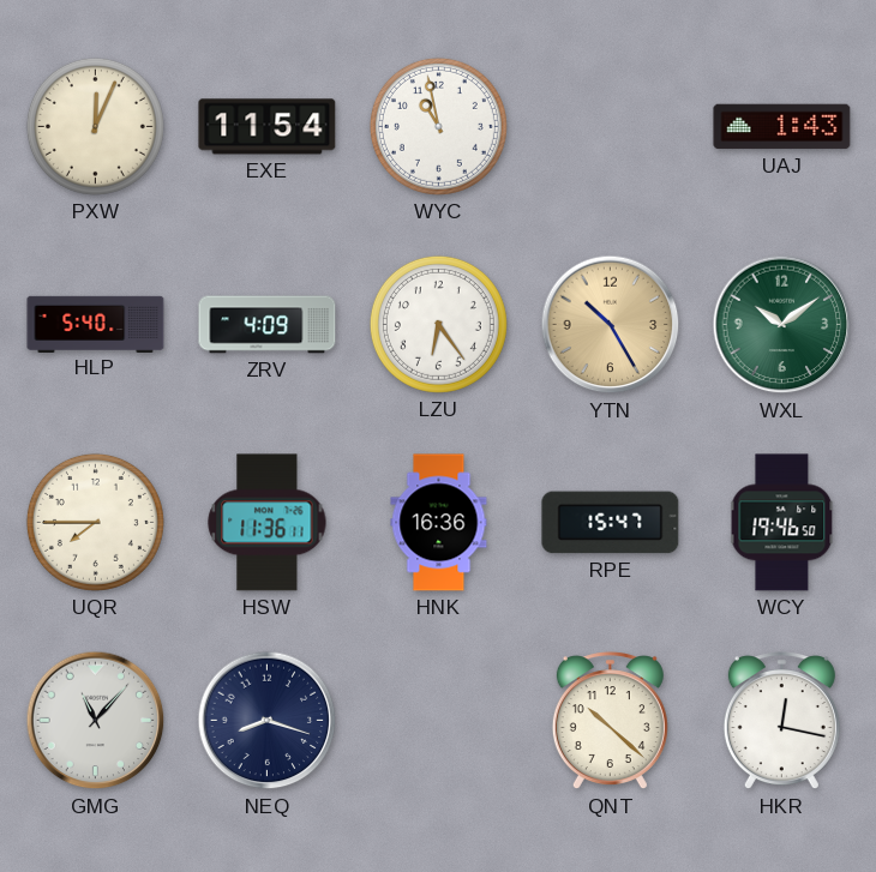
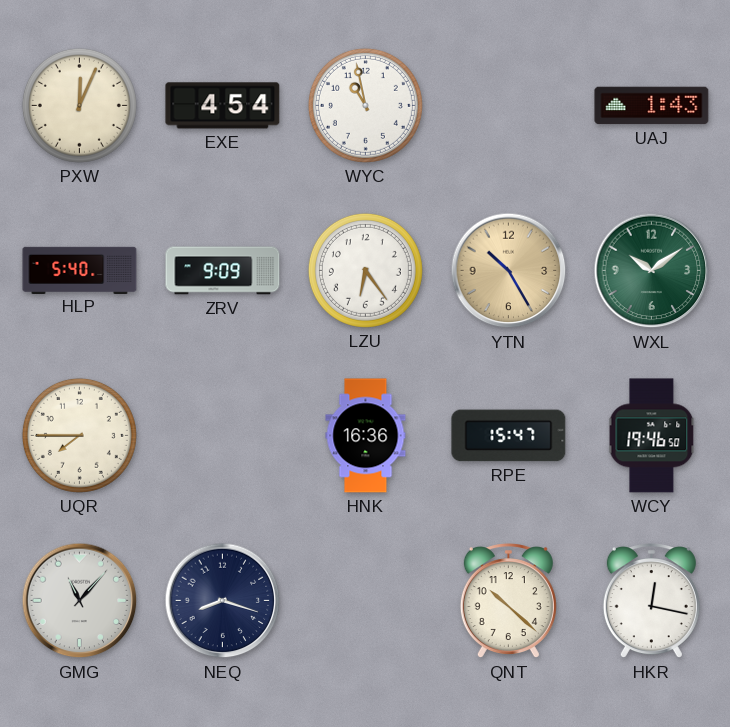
EXE: 11:54 -> 4:54
ZRV: 4:09 -> 9:09
HSW: 11:36 -> none
